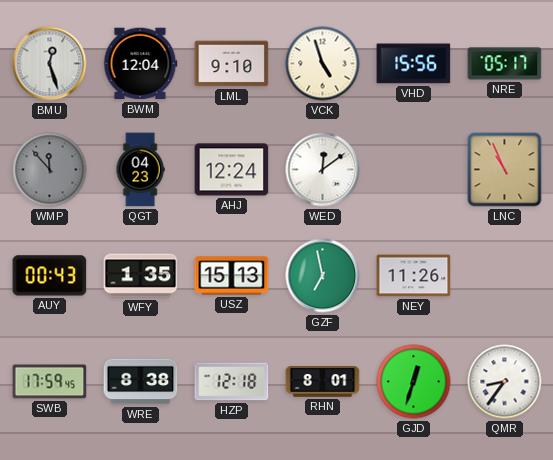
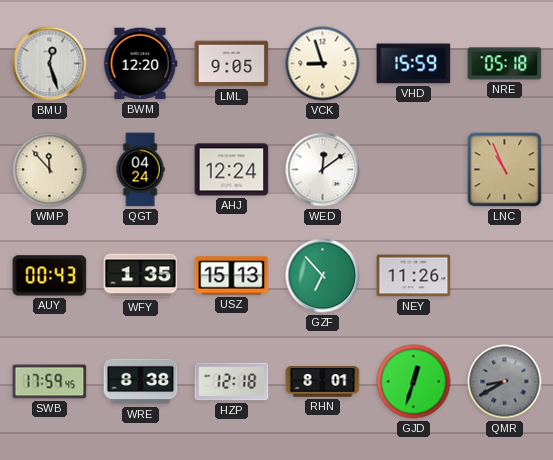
BWM: 12:04 -> 12:20
LML: 9:10 -> 9:05
VCK: 4:57 -> 8:57
VHD: 15:56 -> 15:59
NRE: 05:17 -> 05:18
WMP dial: grey -> cream
QGT: 04:23 -> 04:24
GZF: 6:58 -> 6:53
QMR: 8:36 -> 8:40
QMR dial: white -> grey
